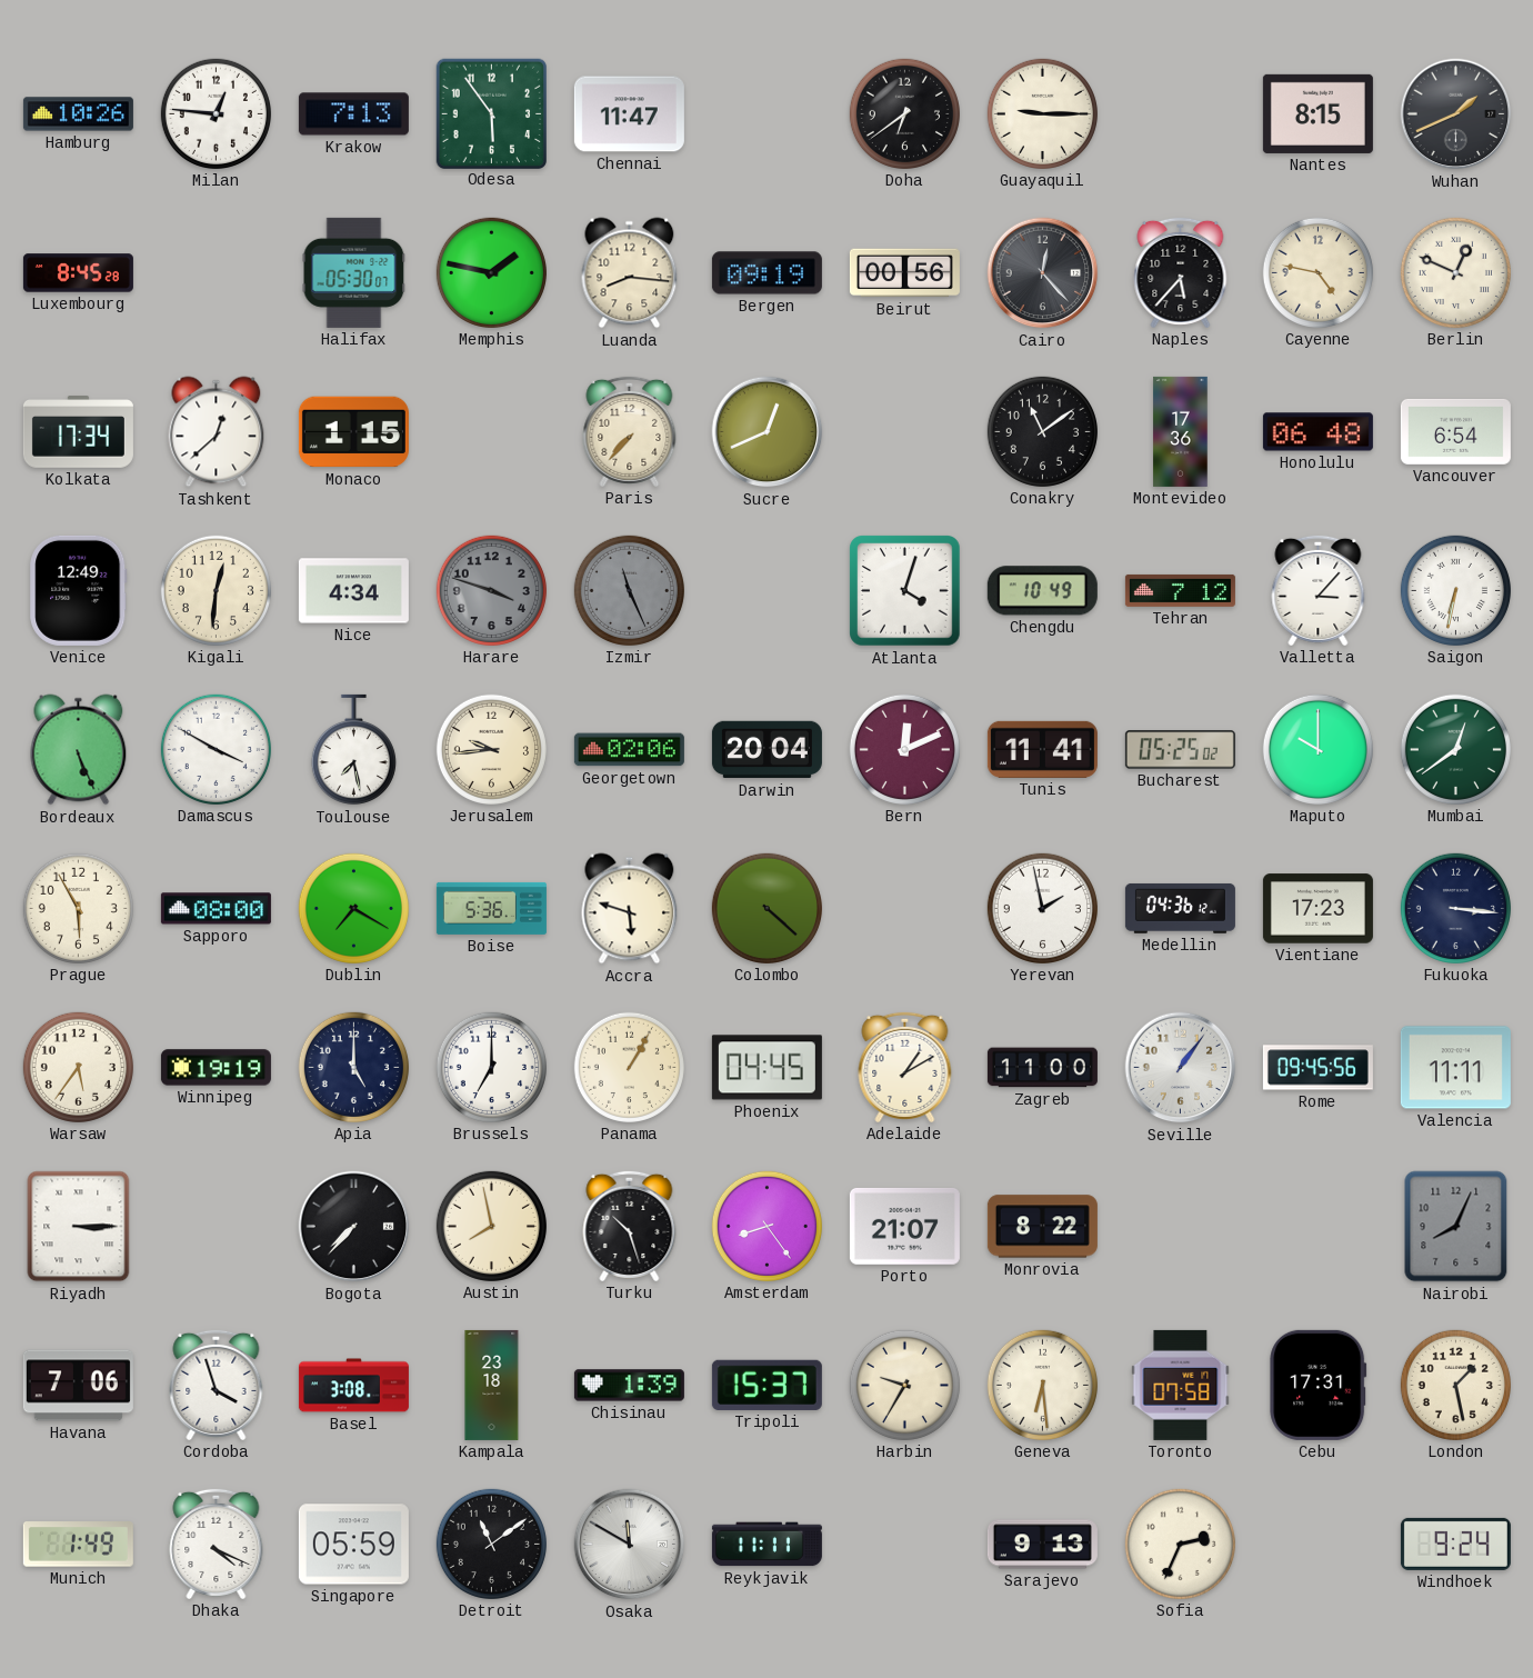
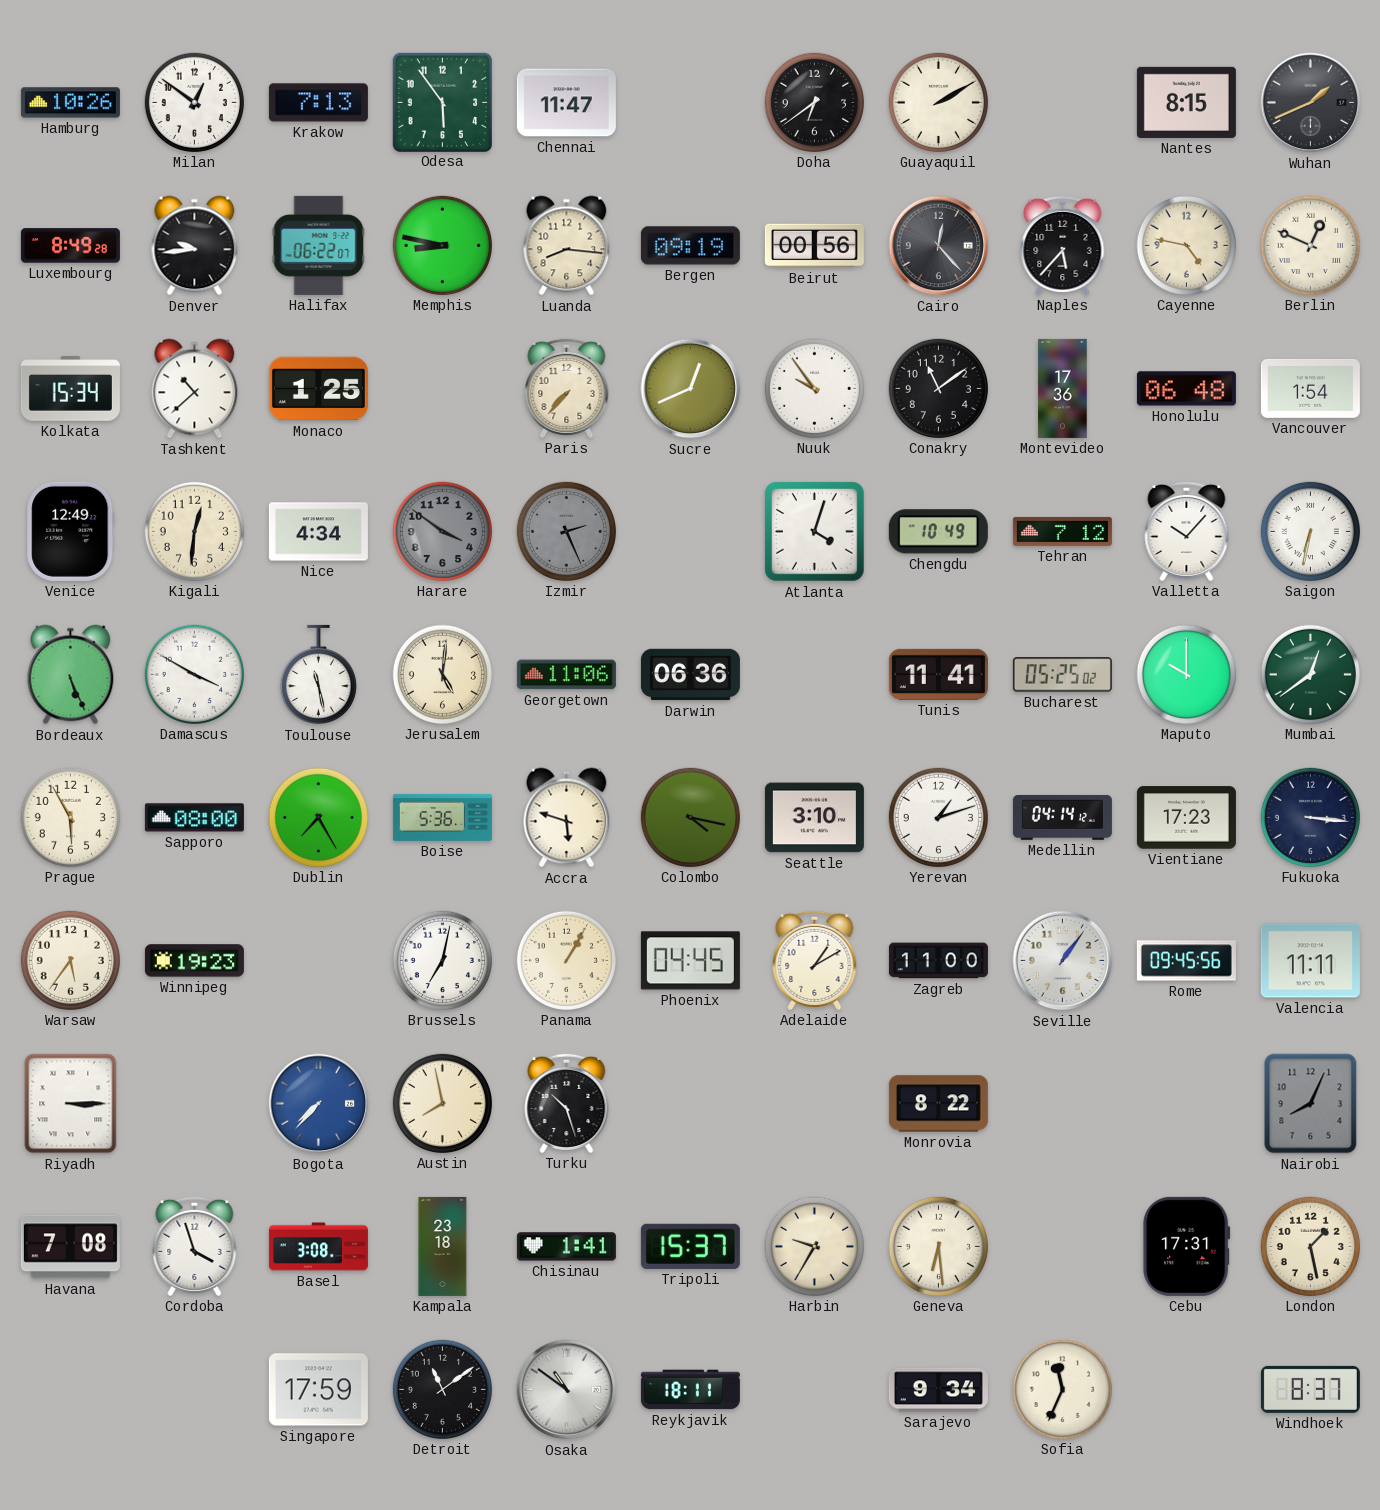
Milan: 12:46 -> 12:51
Guayaquil: 9:15 -> 2:10
Luxembourg: 8:45 -> 8:49
Denver: none -> 9:44
Halifax: 05:30 -> 06:22
Memphis: 1:47 -> 8:47
Kolkata: 17:34 -> 15:34
Tashkent: 12:38 -> 10:38
Monaco: 1:15 -> 1:25
Nuuk: none -> 9:54
Vancouver: 6:54 -> 1:54
Harare: 3:48 -> 3:51
Izmir: 11:26 -> 2:26
Valletta: 3:07 -> 10:07
Toulouse: 7:28 -> 11:28
Jerusalem: 9:44 -> 5:01
Georgetown: 02:06 -> 11:06
Darwin: 20:04 -> 06:36
Bern: 12:11 -> none
Dublin: 7:20 -> 7:25
Colombo: 4:22 -> 4:17
Seattle: none -> 3:10
Yerevan: 1:58 -> 1:12
Medellin: 04:36 -> 04:14
Winnipeg: 19:19 -> 19:23
Apia: 5:00 -> none
Brussels: 7:00 -> 7:02
Bogota dial: black -> blue
Amsterdam: 8:24 -> none
Porto: 21:07 -> none
Havana: 7:06 -> 7:08
Chisinau: 1:39 -> 1:41
Toronto: 07:58 -> none
Munich: 1:49 -> none
Dhaka: 4:19 -> none
Singapore: 05:59 -> 17:59
Osaka: 11:50 -> 10:51
Reykjavik: 11:11 -> 18:11
Sarajevo: 9:13 -> 9:34
Sofia: 2:34 -> 11:34
Windhoek: 9:24 -> 8:37
